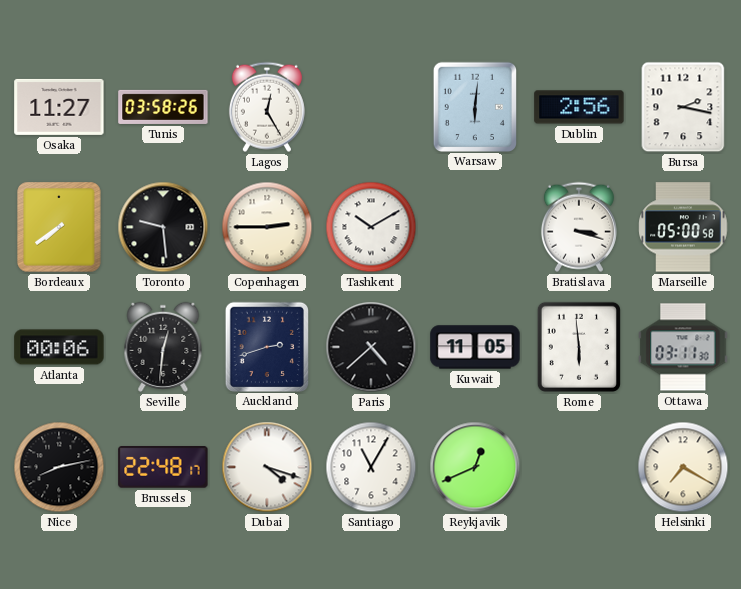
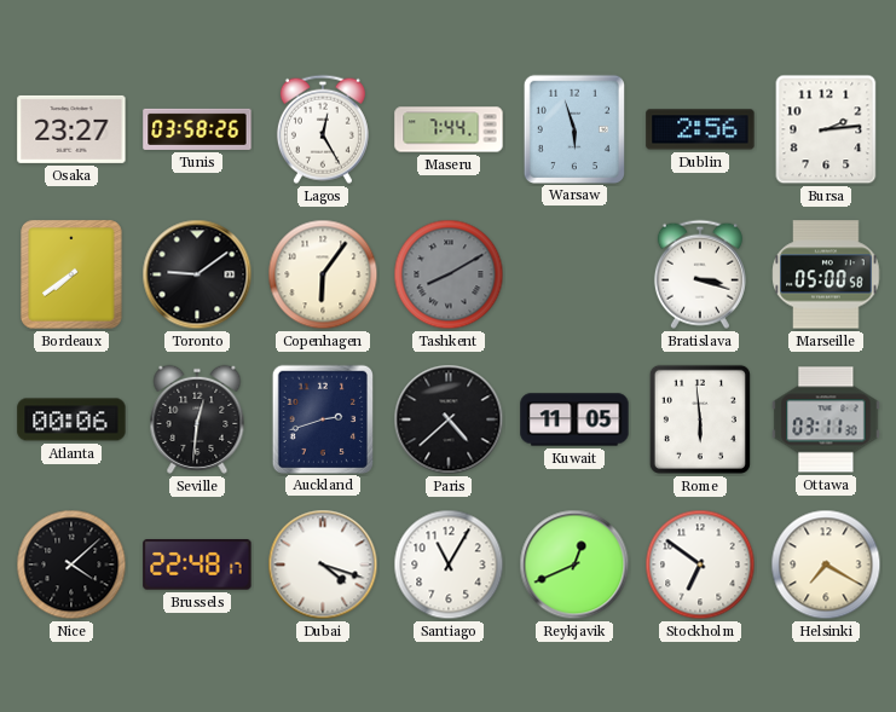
Osaka: 11:27 -> 23:27
Maseru: none -> 7:44
Warsaw: 6:01 -> 5:57
Bursa: 2:17 -> 2:14
Toronto: 9:29 -> 9:09
Copenhagen: 2:45 -> 6:06
Tashkent: 10:10 -> 8:10
Tashkent dial: white -> grey
Nice: 8:13 -> 4:08
Stockholm: none -> 6:51
